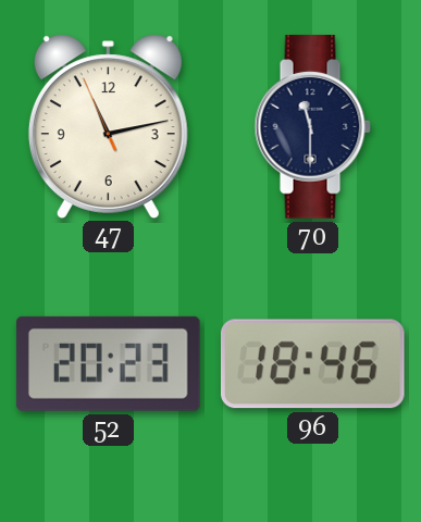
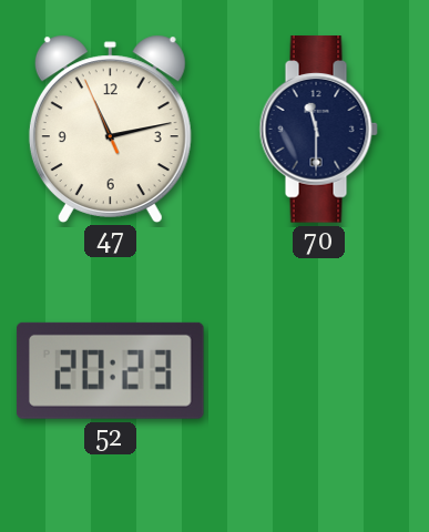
96: 18:46 -> none
